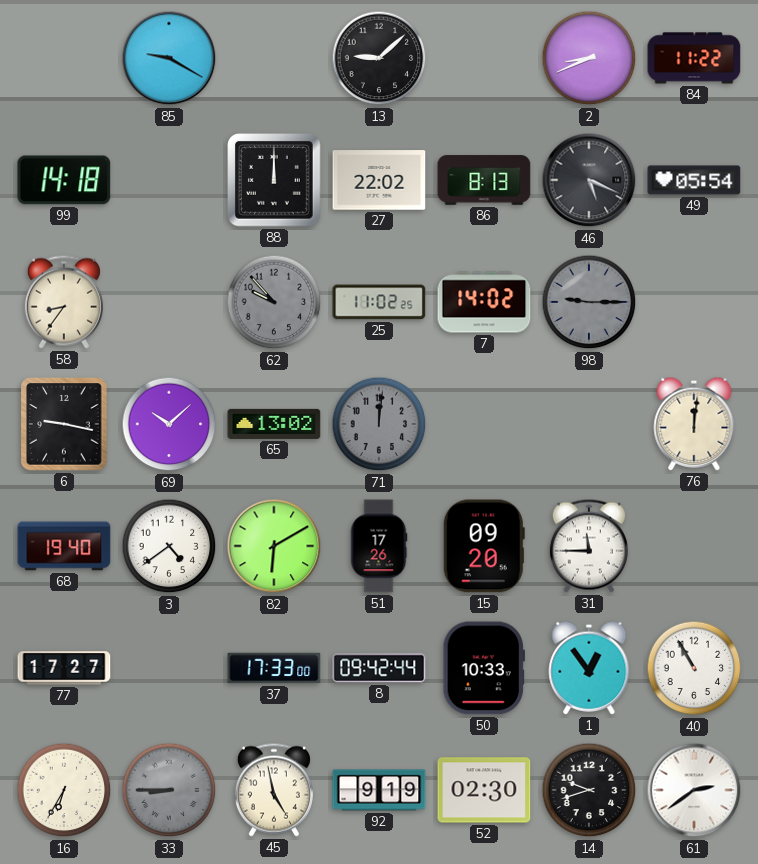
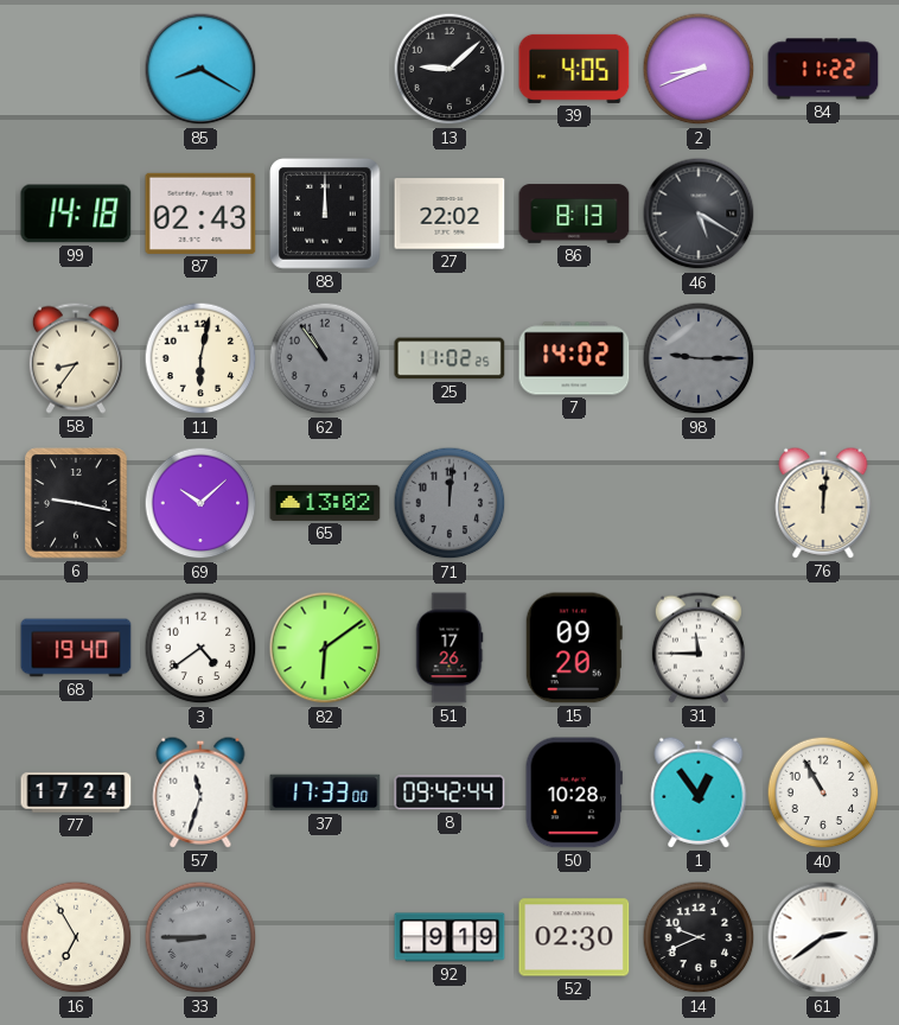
85: 9:20 -> 8:20
39: none -> 4:05
87: none -> 02:43
46: 5:19 -> 5:20
49: 05:54 -> none
11: none -> 6:02
62: 9:53 -> 10:54
82: 6:10 -> 6:09
77: 17:27 -> 17:24
57: none -> 11:33
50: 10:33 -> 10:28
16: 6:35 -> 6:55
45: 4:58 -> none
14: 9:42 -> 9:41
